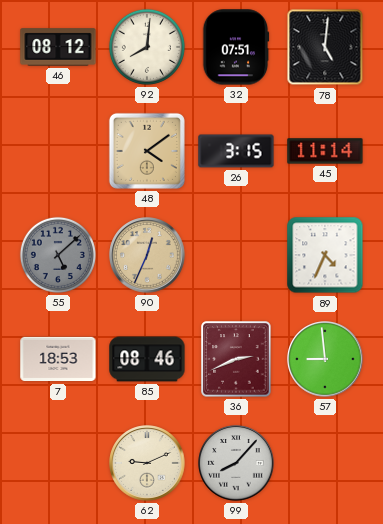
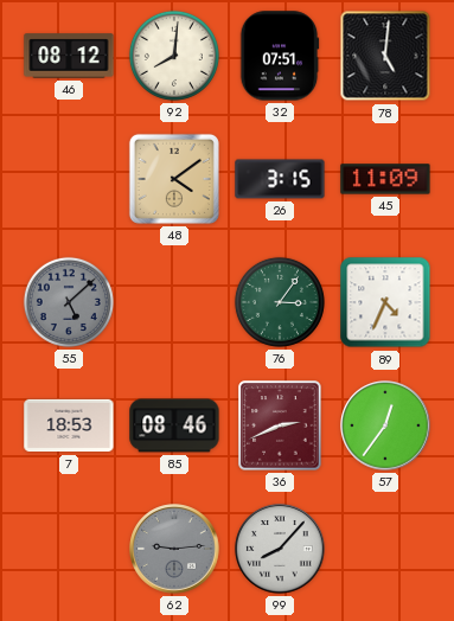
45: 11:14 -> 11:09
90: 12:34 -> none
76: none -> 3:06
57: 8:59 -> 12:36
62: 9:11 -> 9:14
62 dial: cream -> grey
